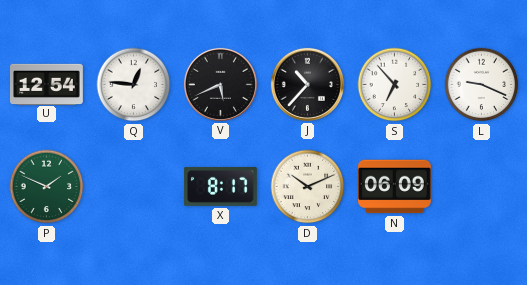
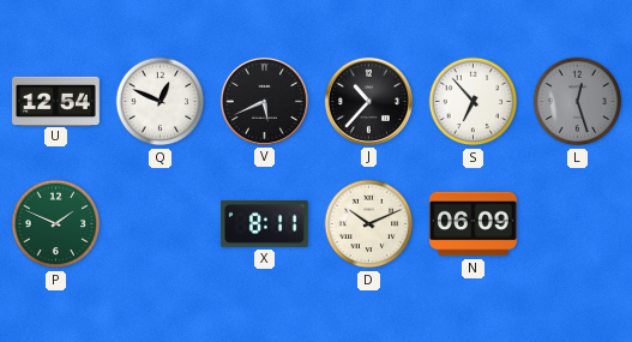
Q: 12:46 -> 12:49
L: 9:19 -> 12:27
L dial: white -> grey
X: 8:17 -> 8:11
